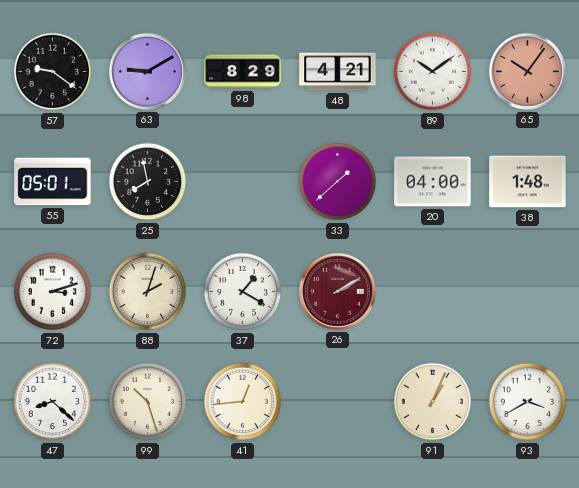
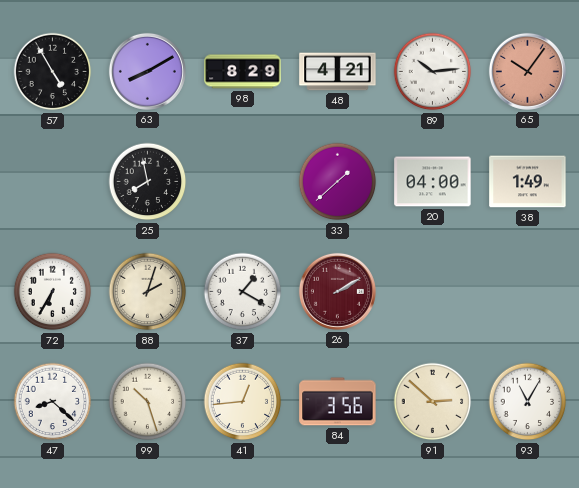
57: 9:21 -> 4:55
63: 9:10 -> 8:10
89: 10:09 -> 10:14
55: 05:01 -> none
38: 1:48 -> 1:49
72: 3:12 -> 6:35
84: none -> 3:56
91: 1:04 -> 2:52
93: 3:40 -> 11:05
